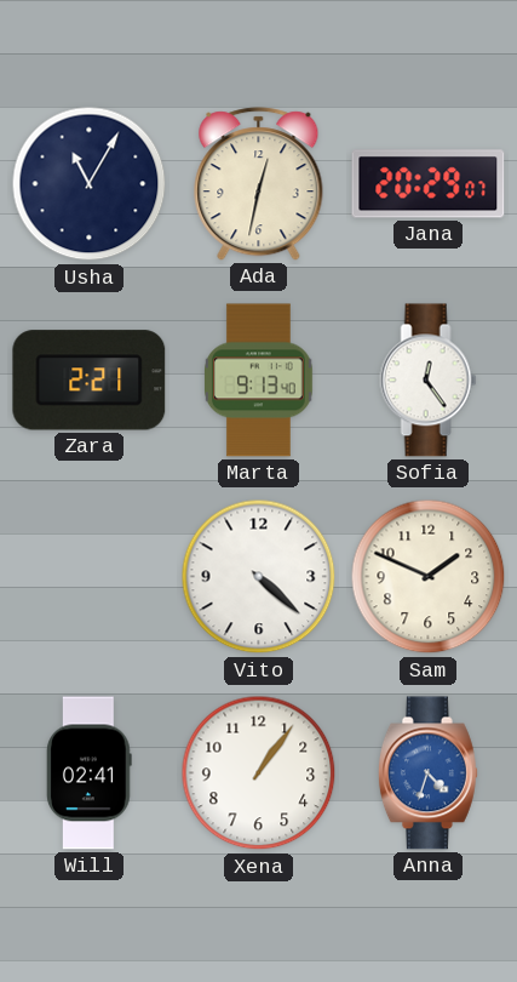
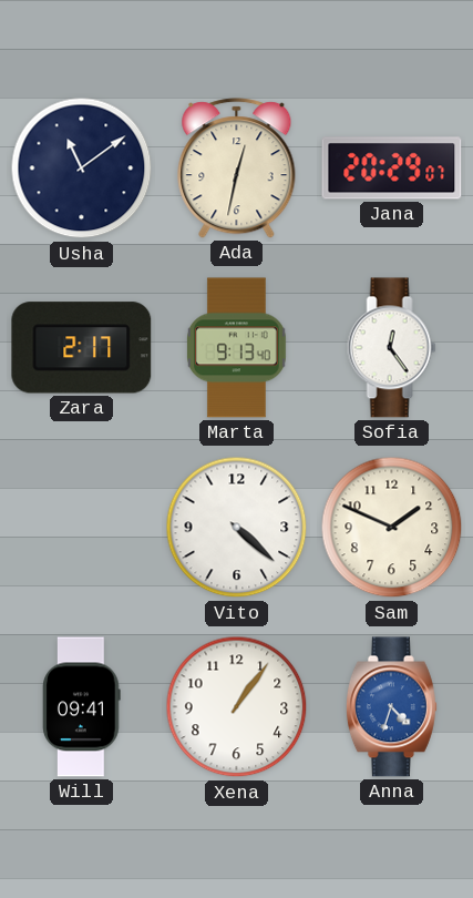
Usha: 11:05 -> 11:09
Zara: 2:21 -> 2:17
Will: 02:41 -> 09:41
